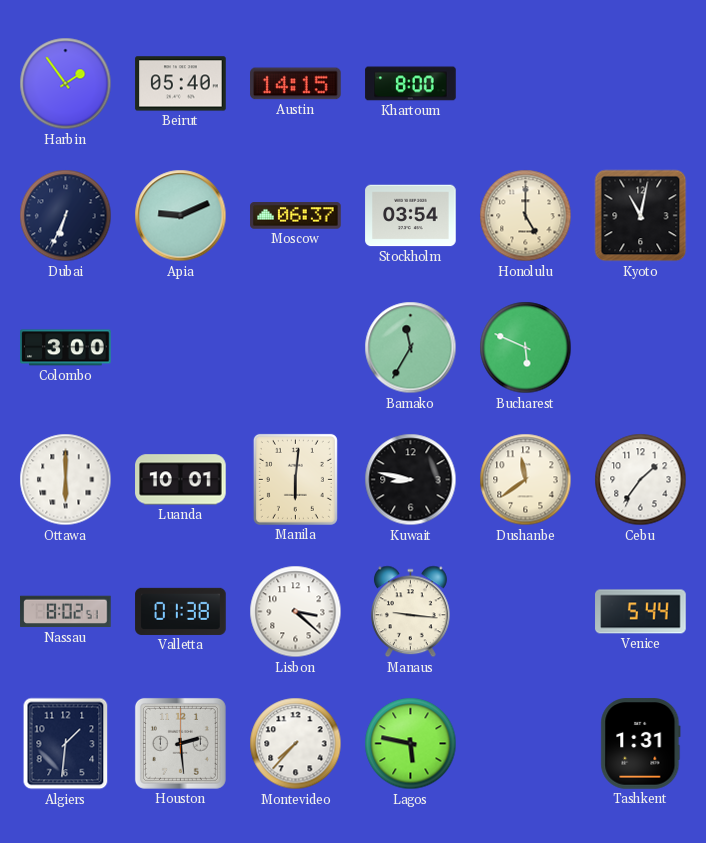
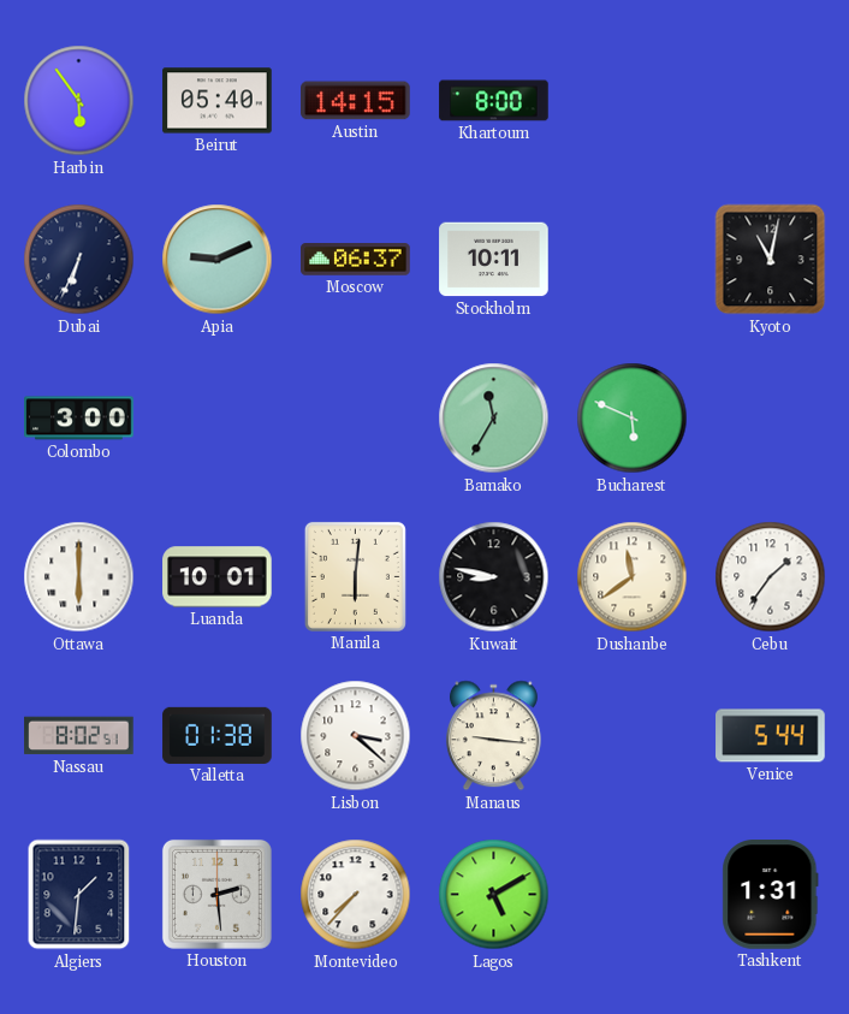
Harbin: 1:54 -> 5:54
Stockholm: 03:54 -> 10:11
Honolulu: 5:00 -> none
Lagos: 5:47 -> 5:10
